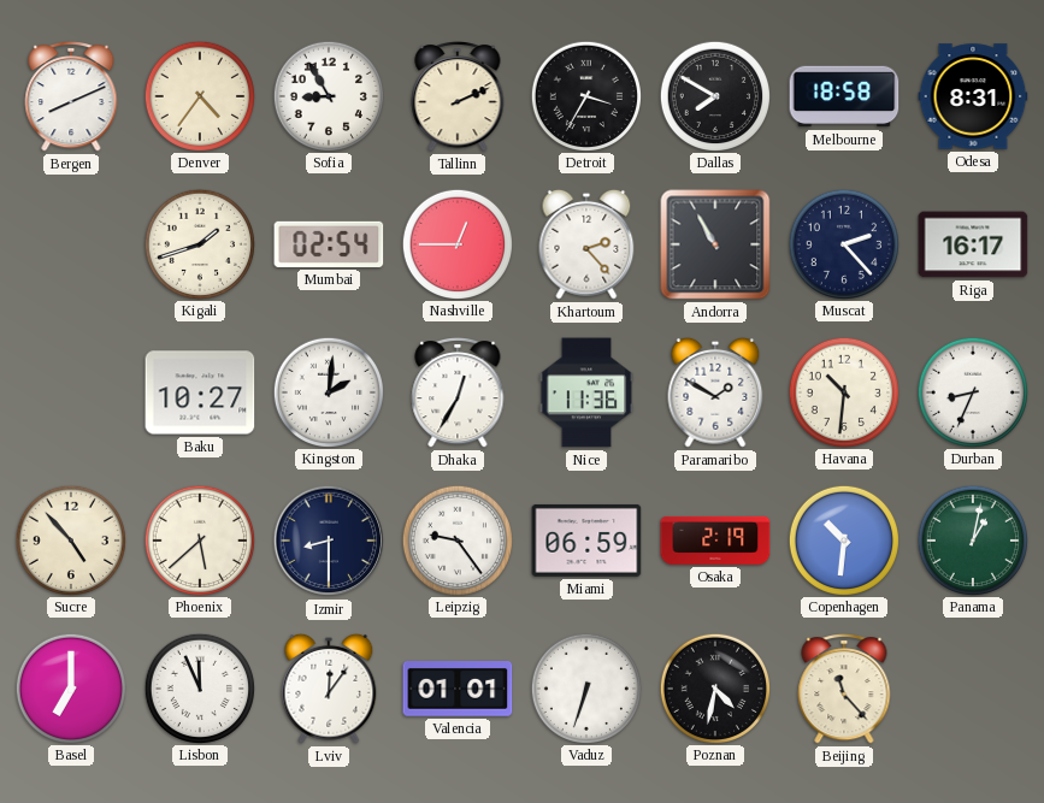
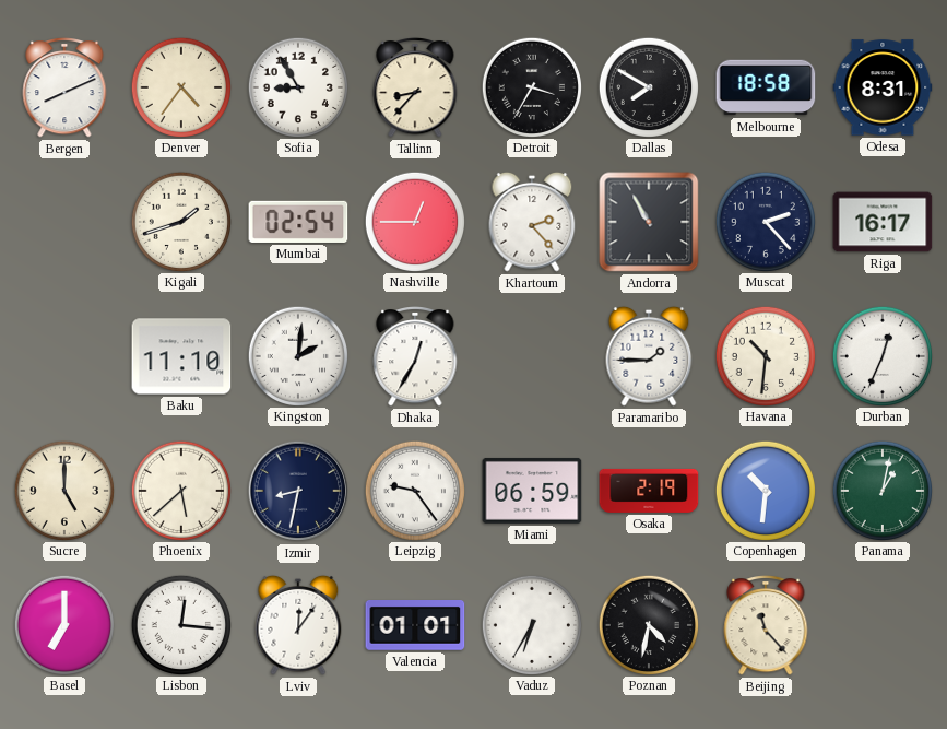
Tallinn: 2:11 -> 8:37
Baku: 10:27 -> 11:10
Nice: 11:36 -> none
Paramaribo: 1:50 -> 1:45
Durban: 8:34 -> 12:34
Sucre: 4:53 -> 5:00
Izmir: 8:30 -> 8:32
Lisbon: 11:56 -> 12:16
Vaduz: 6:33 -> 6:35
